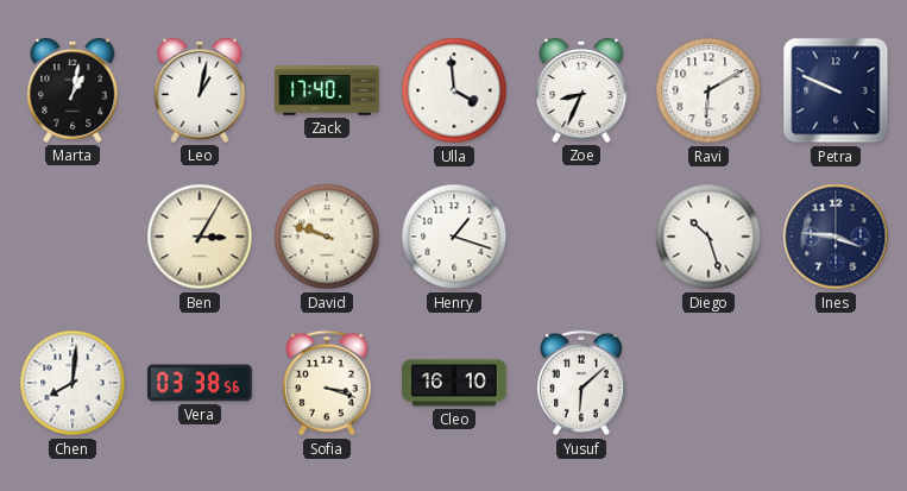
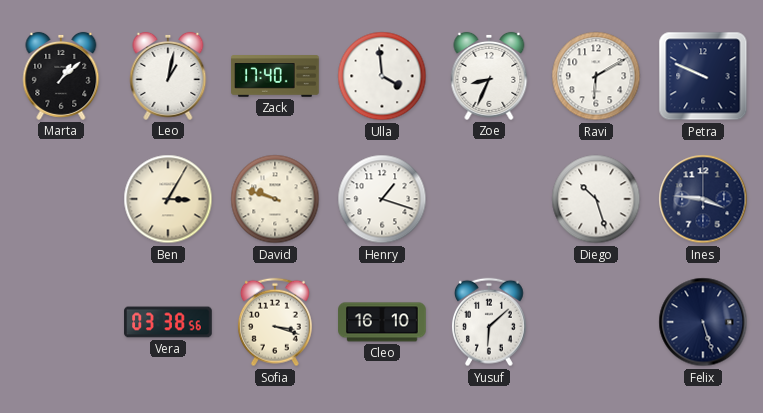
Marta: 1:02 -> 1:08
Chen: 8:01 -> none
Felix: none -> 5:27
